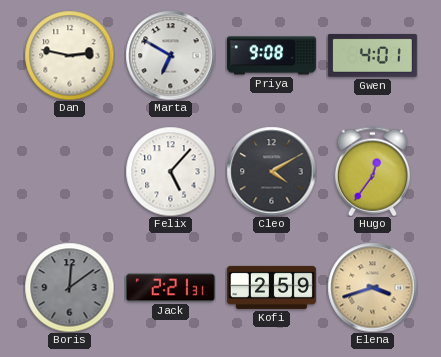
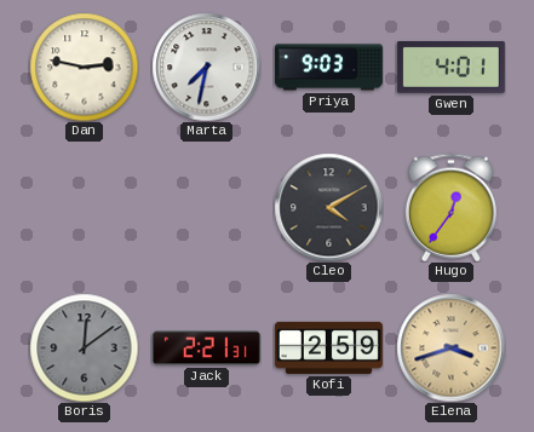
Marta: 6:50 -> 7:32
Priya: 9:08 -> 9:03
Felix: 5:07 -> none
